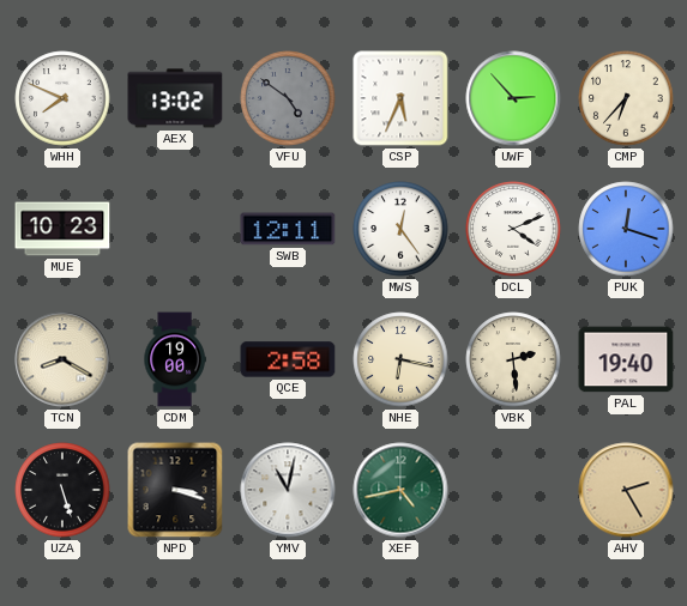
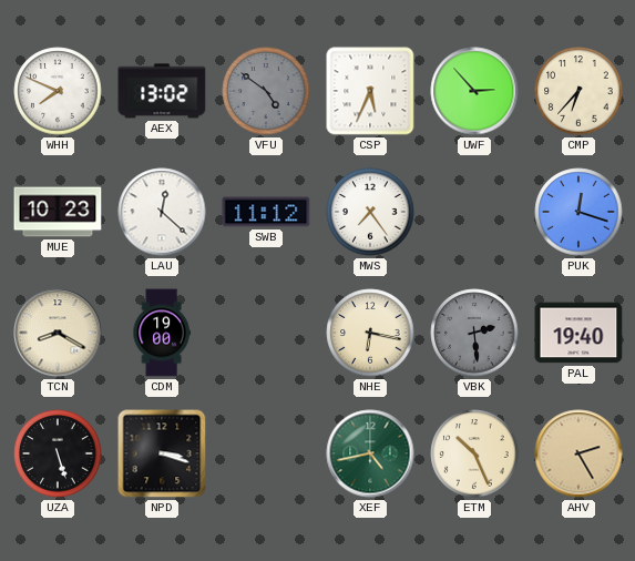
LAU: none -> 12:22
SWB: 12:11 -> 11:12
MWS: 12:24 -> 7:24
DCL: 4:11 -> none
QCE: 2:58 -> none
VBK dial: cream -> grey
YMV: 11:02 -> none
ETM: none -> 10:26
